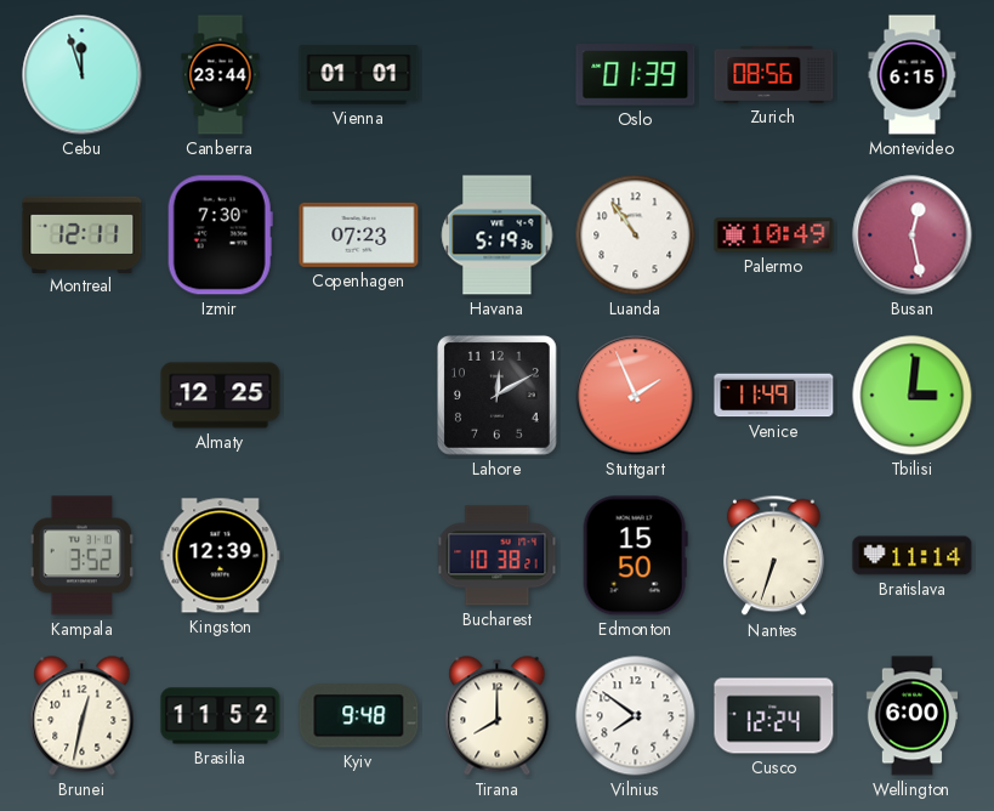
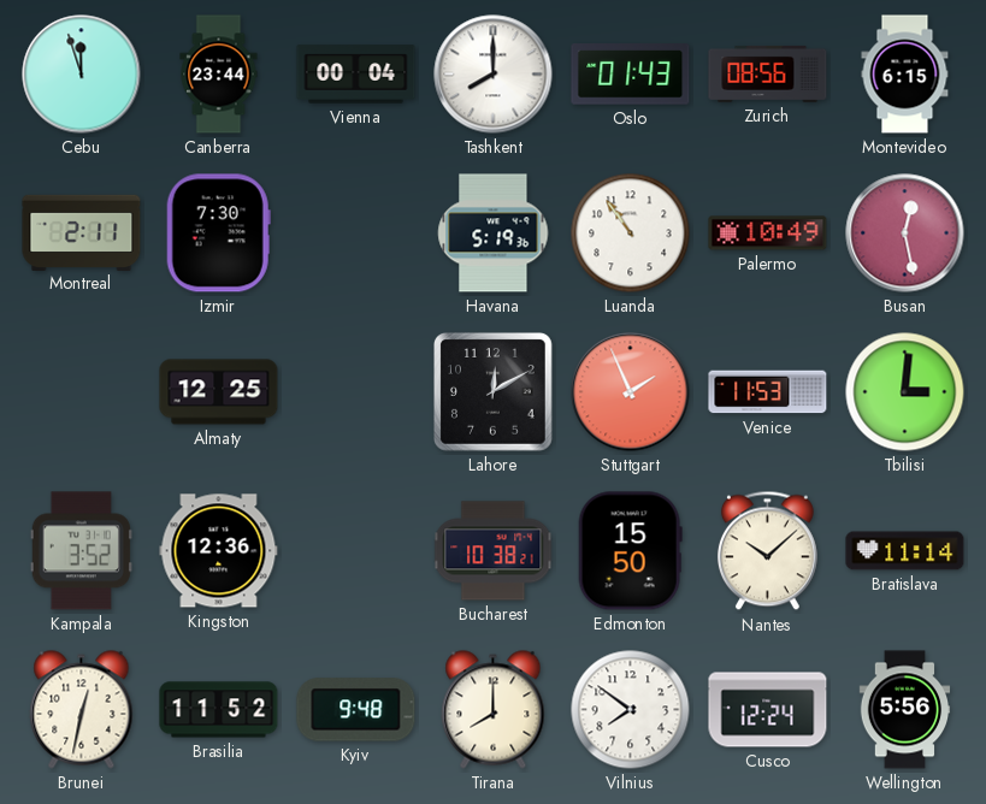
Vienna: 01:01 -> 00:04
Tashkent: none -> 8:00
Oslo: 01:39 -> 01:43
Montreal: 12:11 -> 2:11
Copenhagen: 07:23 -> none
Venice: 11:49 -> 11:53
Kingston: 12:39 -> 12:36
Nantes: 6:33 -> 10:08
Wellington: 6:00 -> 5:56
